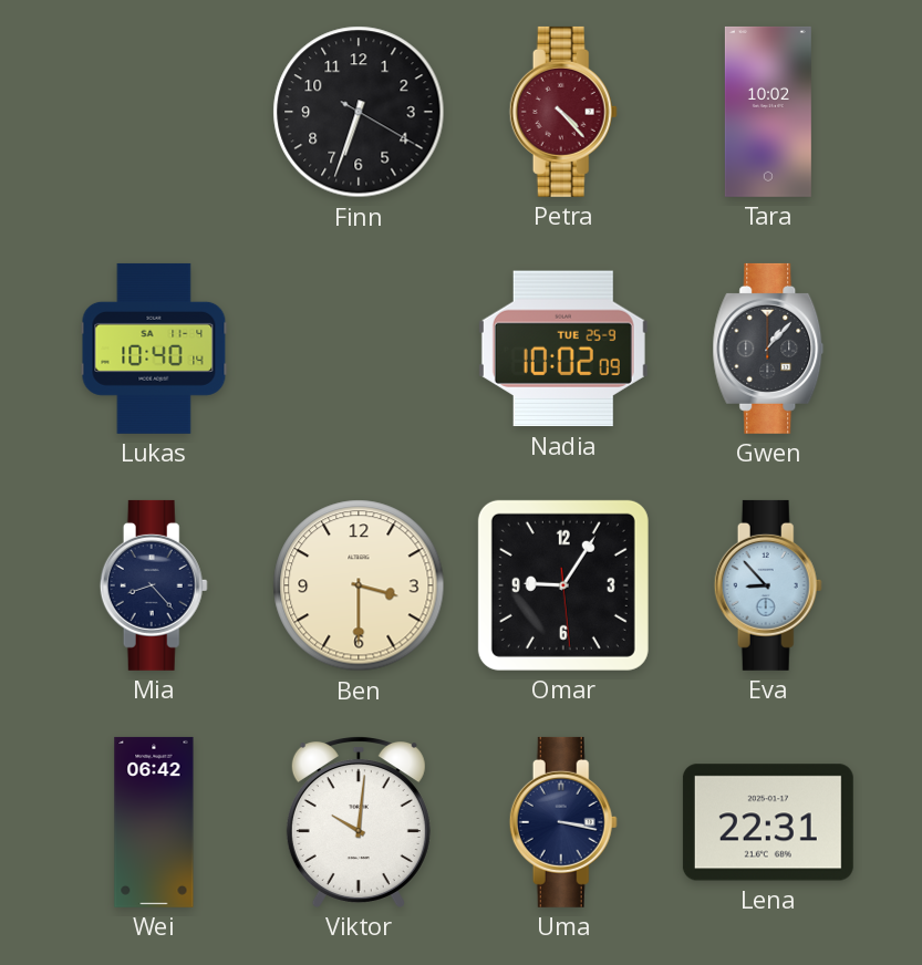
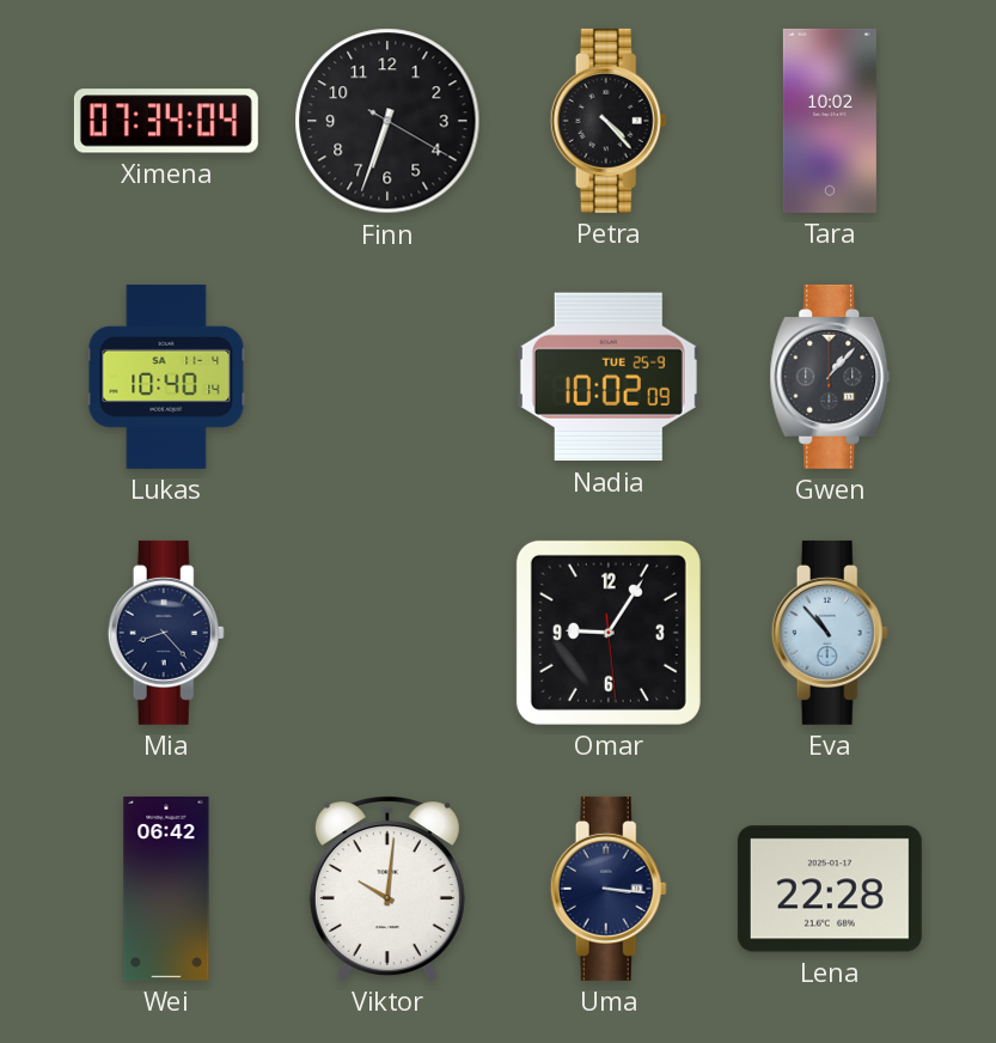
Ximena: none -> 07:34
Petra dial: burgundy -> black
Ben: 3:30 -> none
Eva: 8:53 -> 10:53
Uma: 3:17 -> 3:16
Lena: 22:31 -> 22:28
